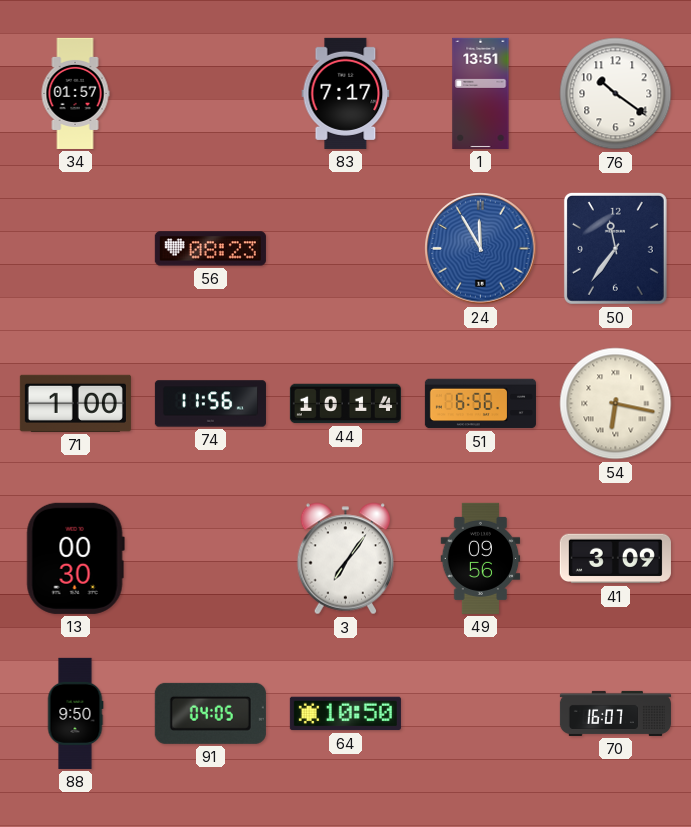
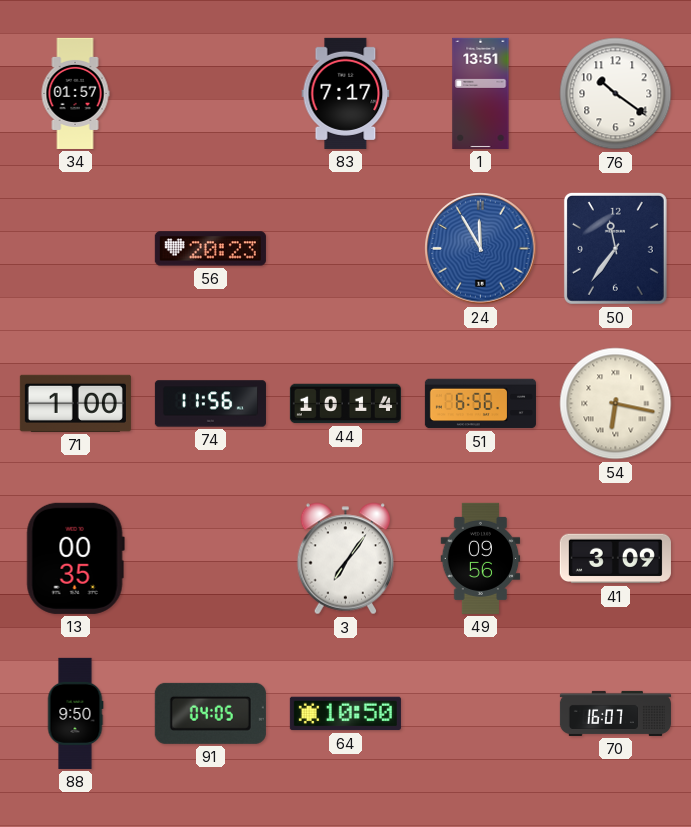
56: 08:23 -> 20:23
13: 00:30 -> 00:35
